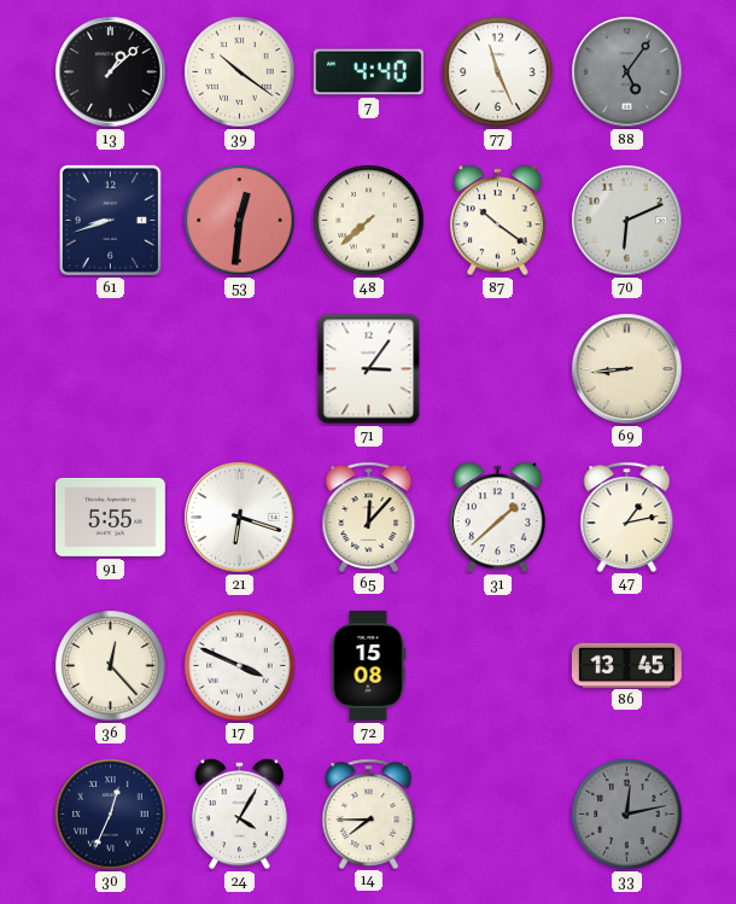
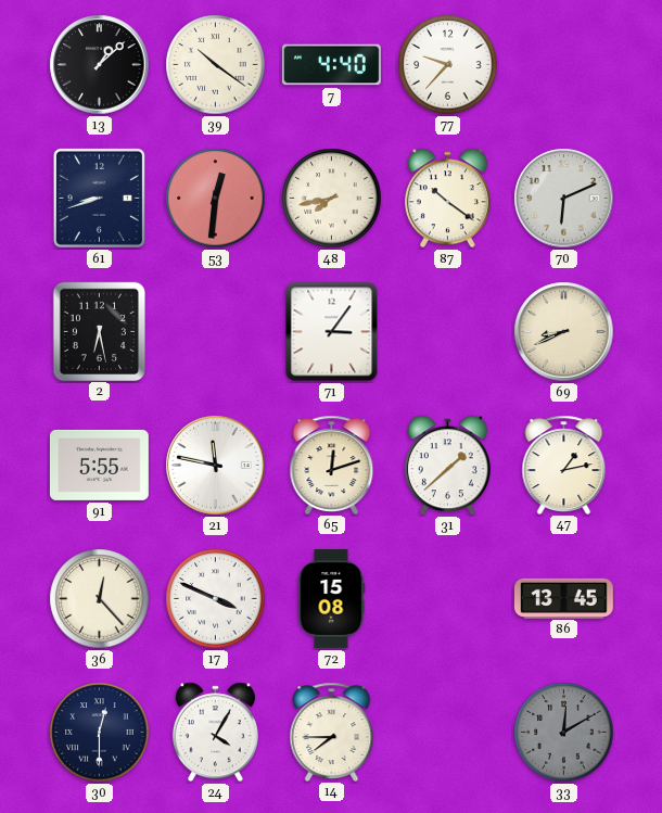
77: 11:26 -> 9:37
88: 5:06 -> none
48: 7:38 -> 7:43
2: none -> 6:28
69: 8:44 -> 8:41
21: 6:18 -> 11:47
65: 12:07 -> 12:12
30: 12:34 -> 12:30
33: 12:13 -> 12:10
